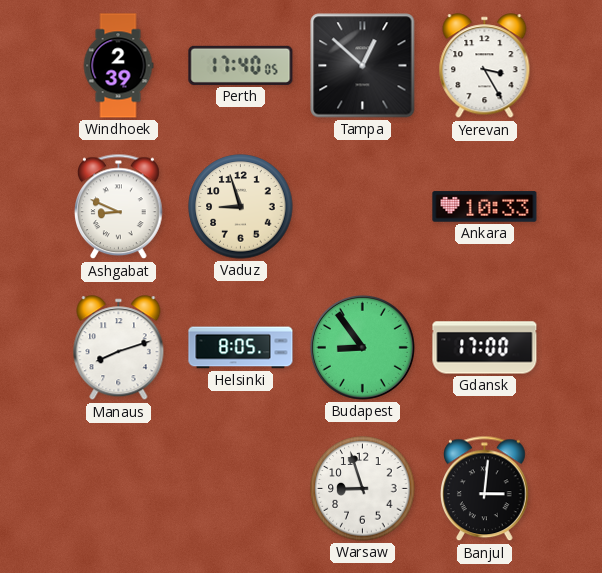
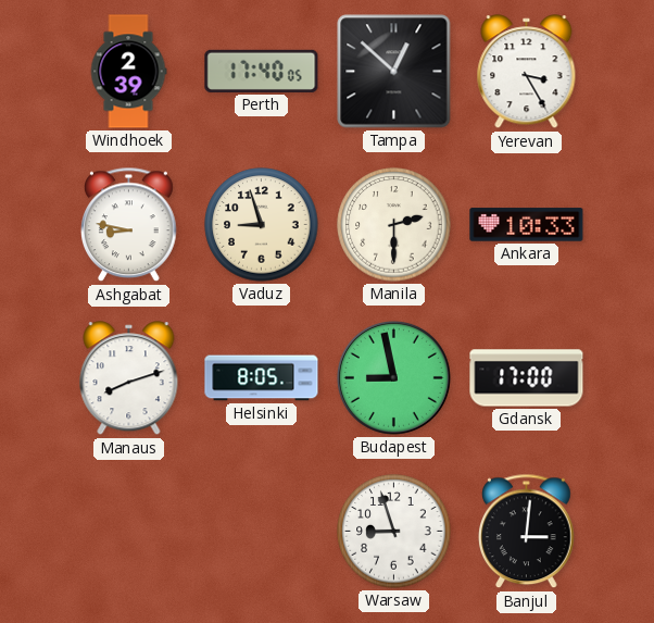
Ashgabat: 8:49 -> 8:47
Manila: none -> 2:30
Budapest: 8:54 -> 8:58
